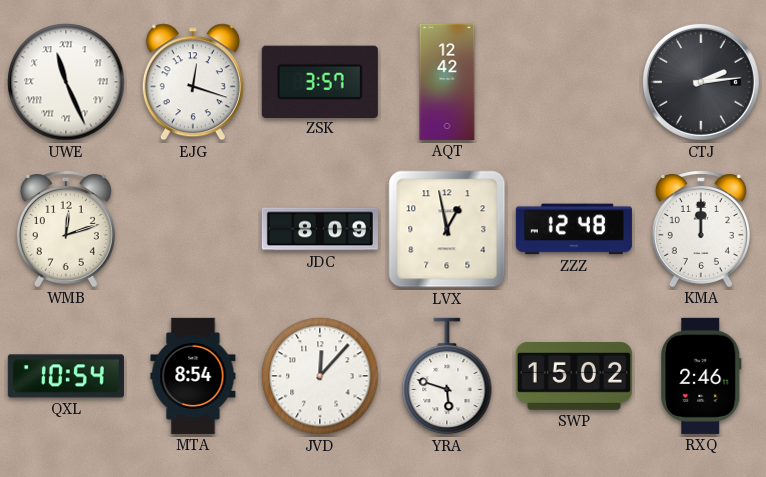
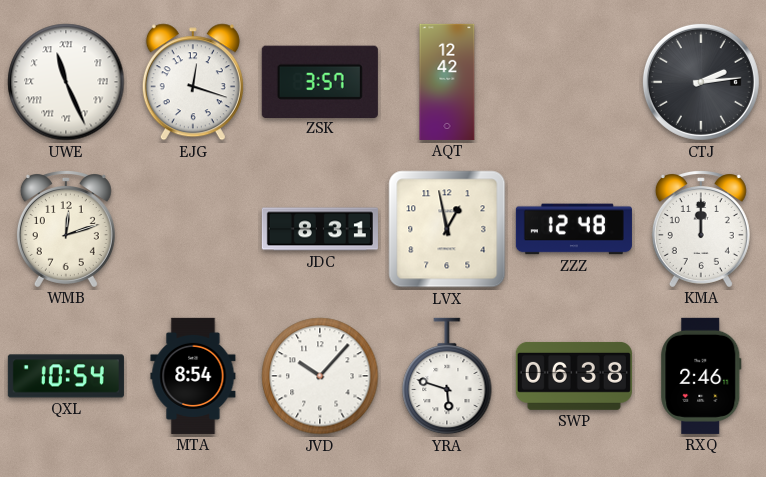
JDC: 8:09 -> 8:31
JVD: 12:07 -> 10:07
SWP: 15:02 -> 06:38
